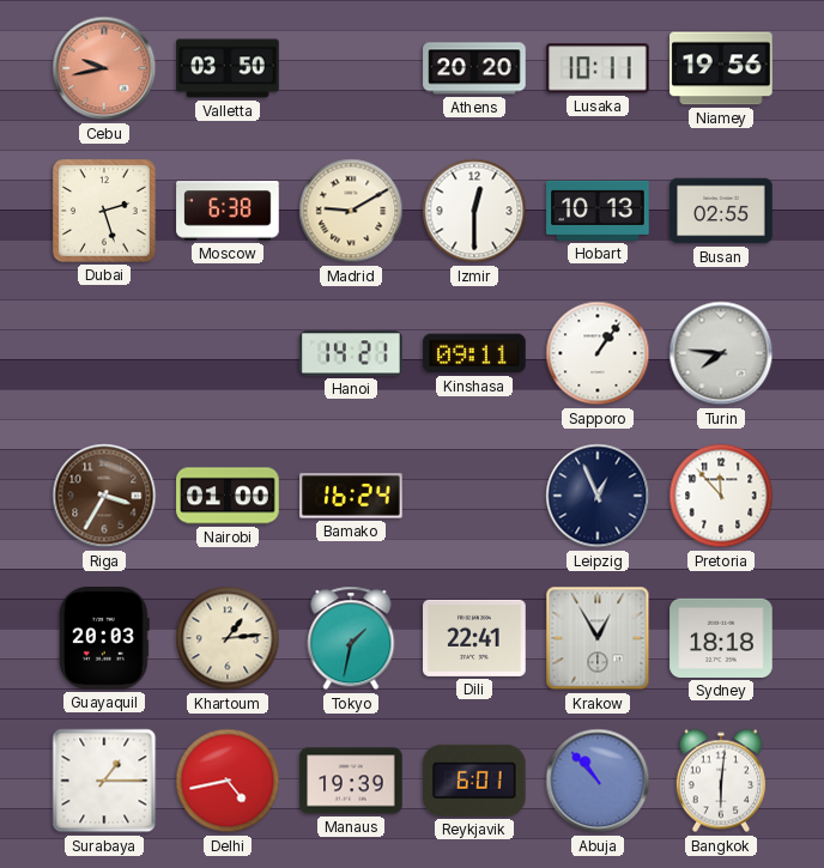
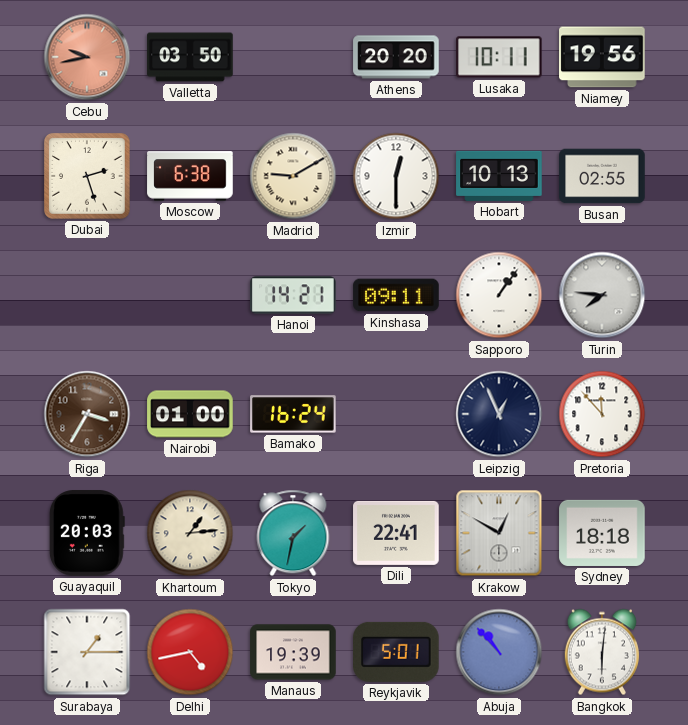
Krakow: 12:55 -> 12:50
Reykjavik: 6:01 -> 5:01
